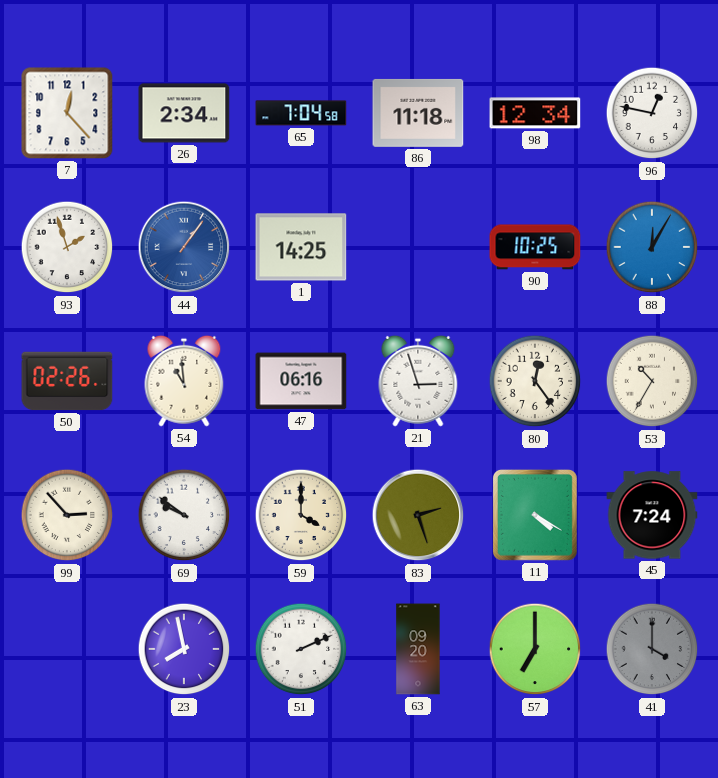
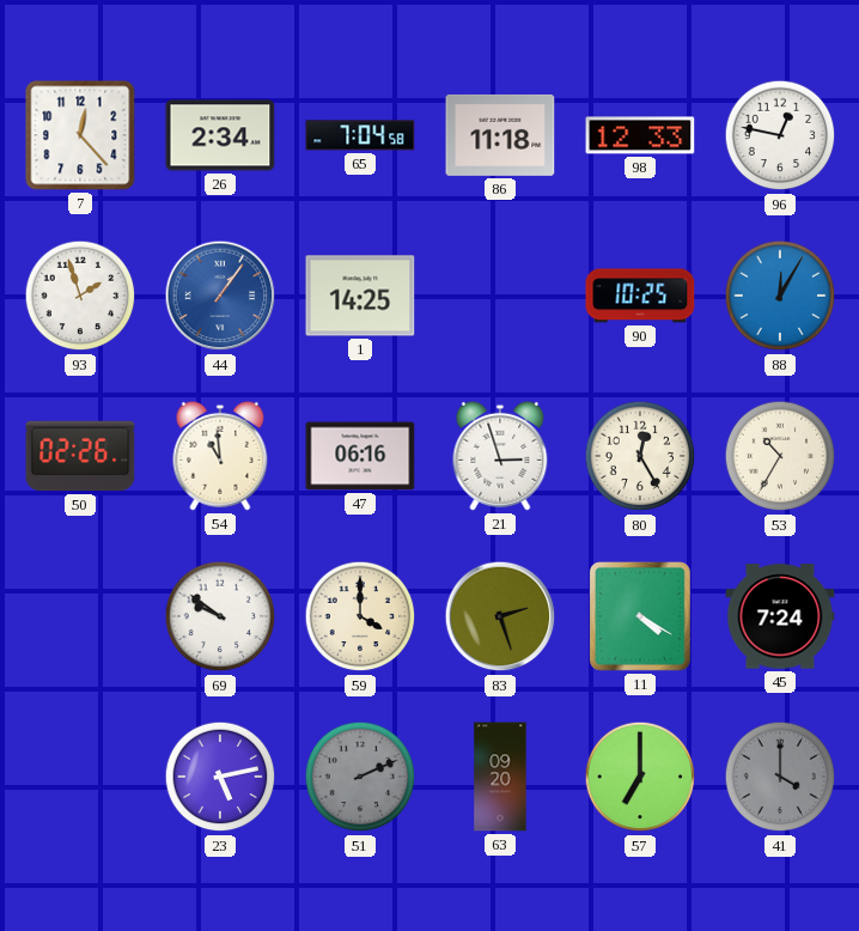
98: 12:34 -> 12:33
80: 12:24 -> 12:25
99: 2:53 -> none
23: 7:58 -> 5:13
51 dial: white -> grey
